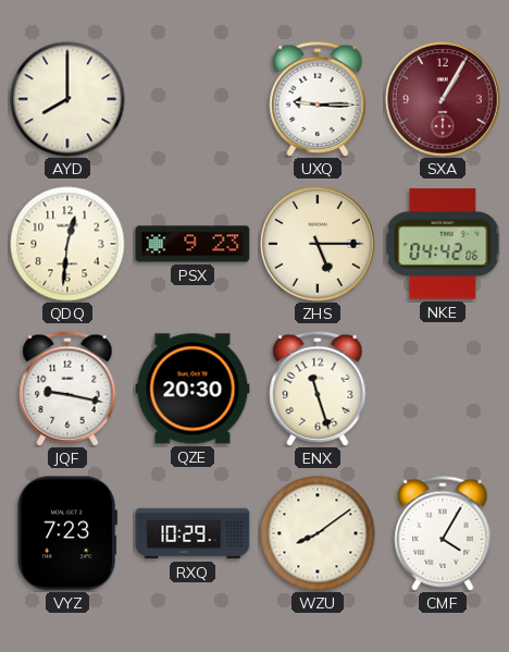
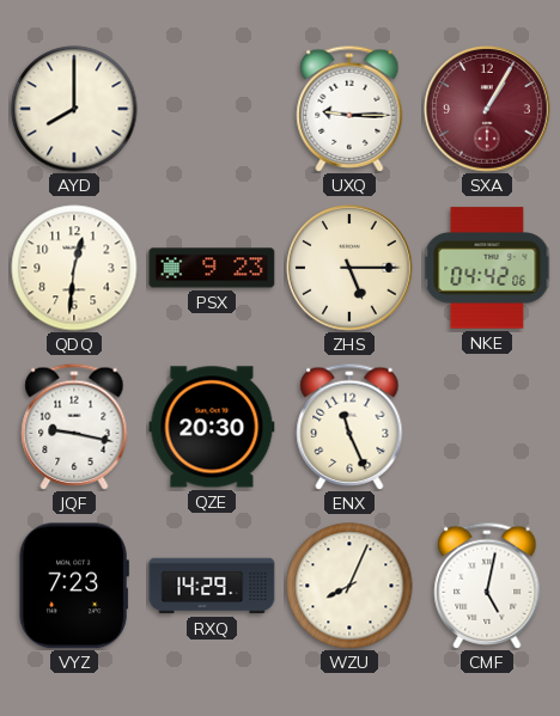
ENX: 11:27 -> 11:26
RXQ: 10:29 -> 14:29
WZU: 8:09 -> 8:04
CMF: 4:05 -> 5:02
